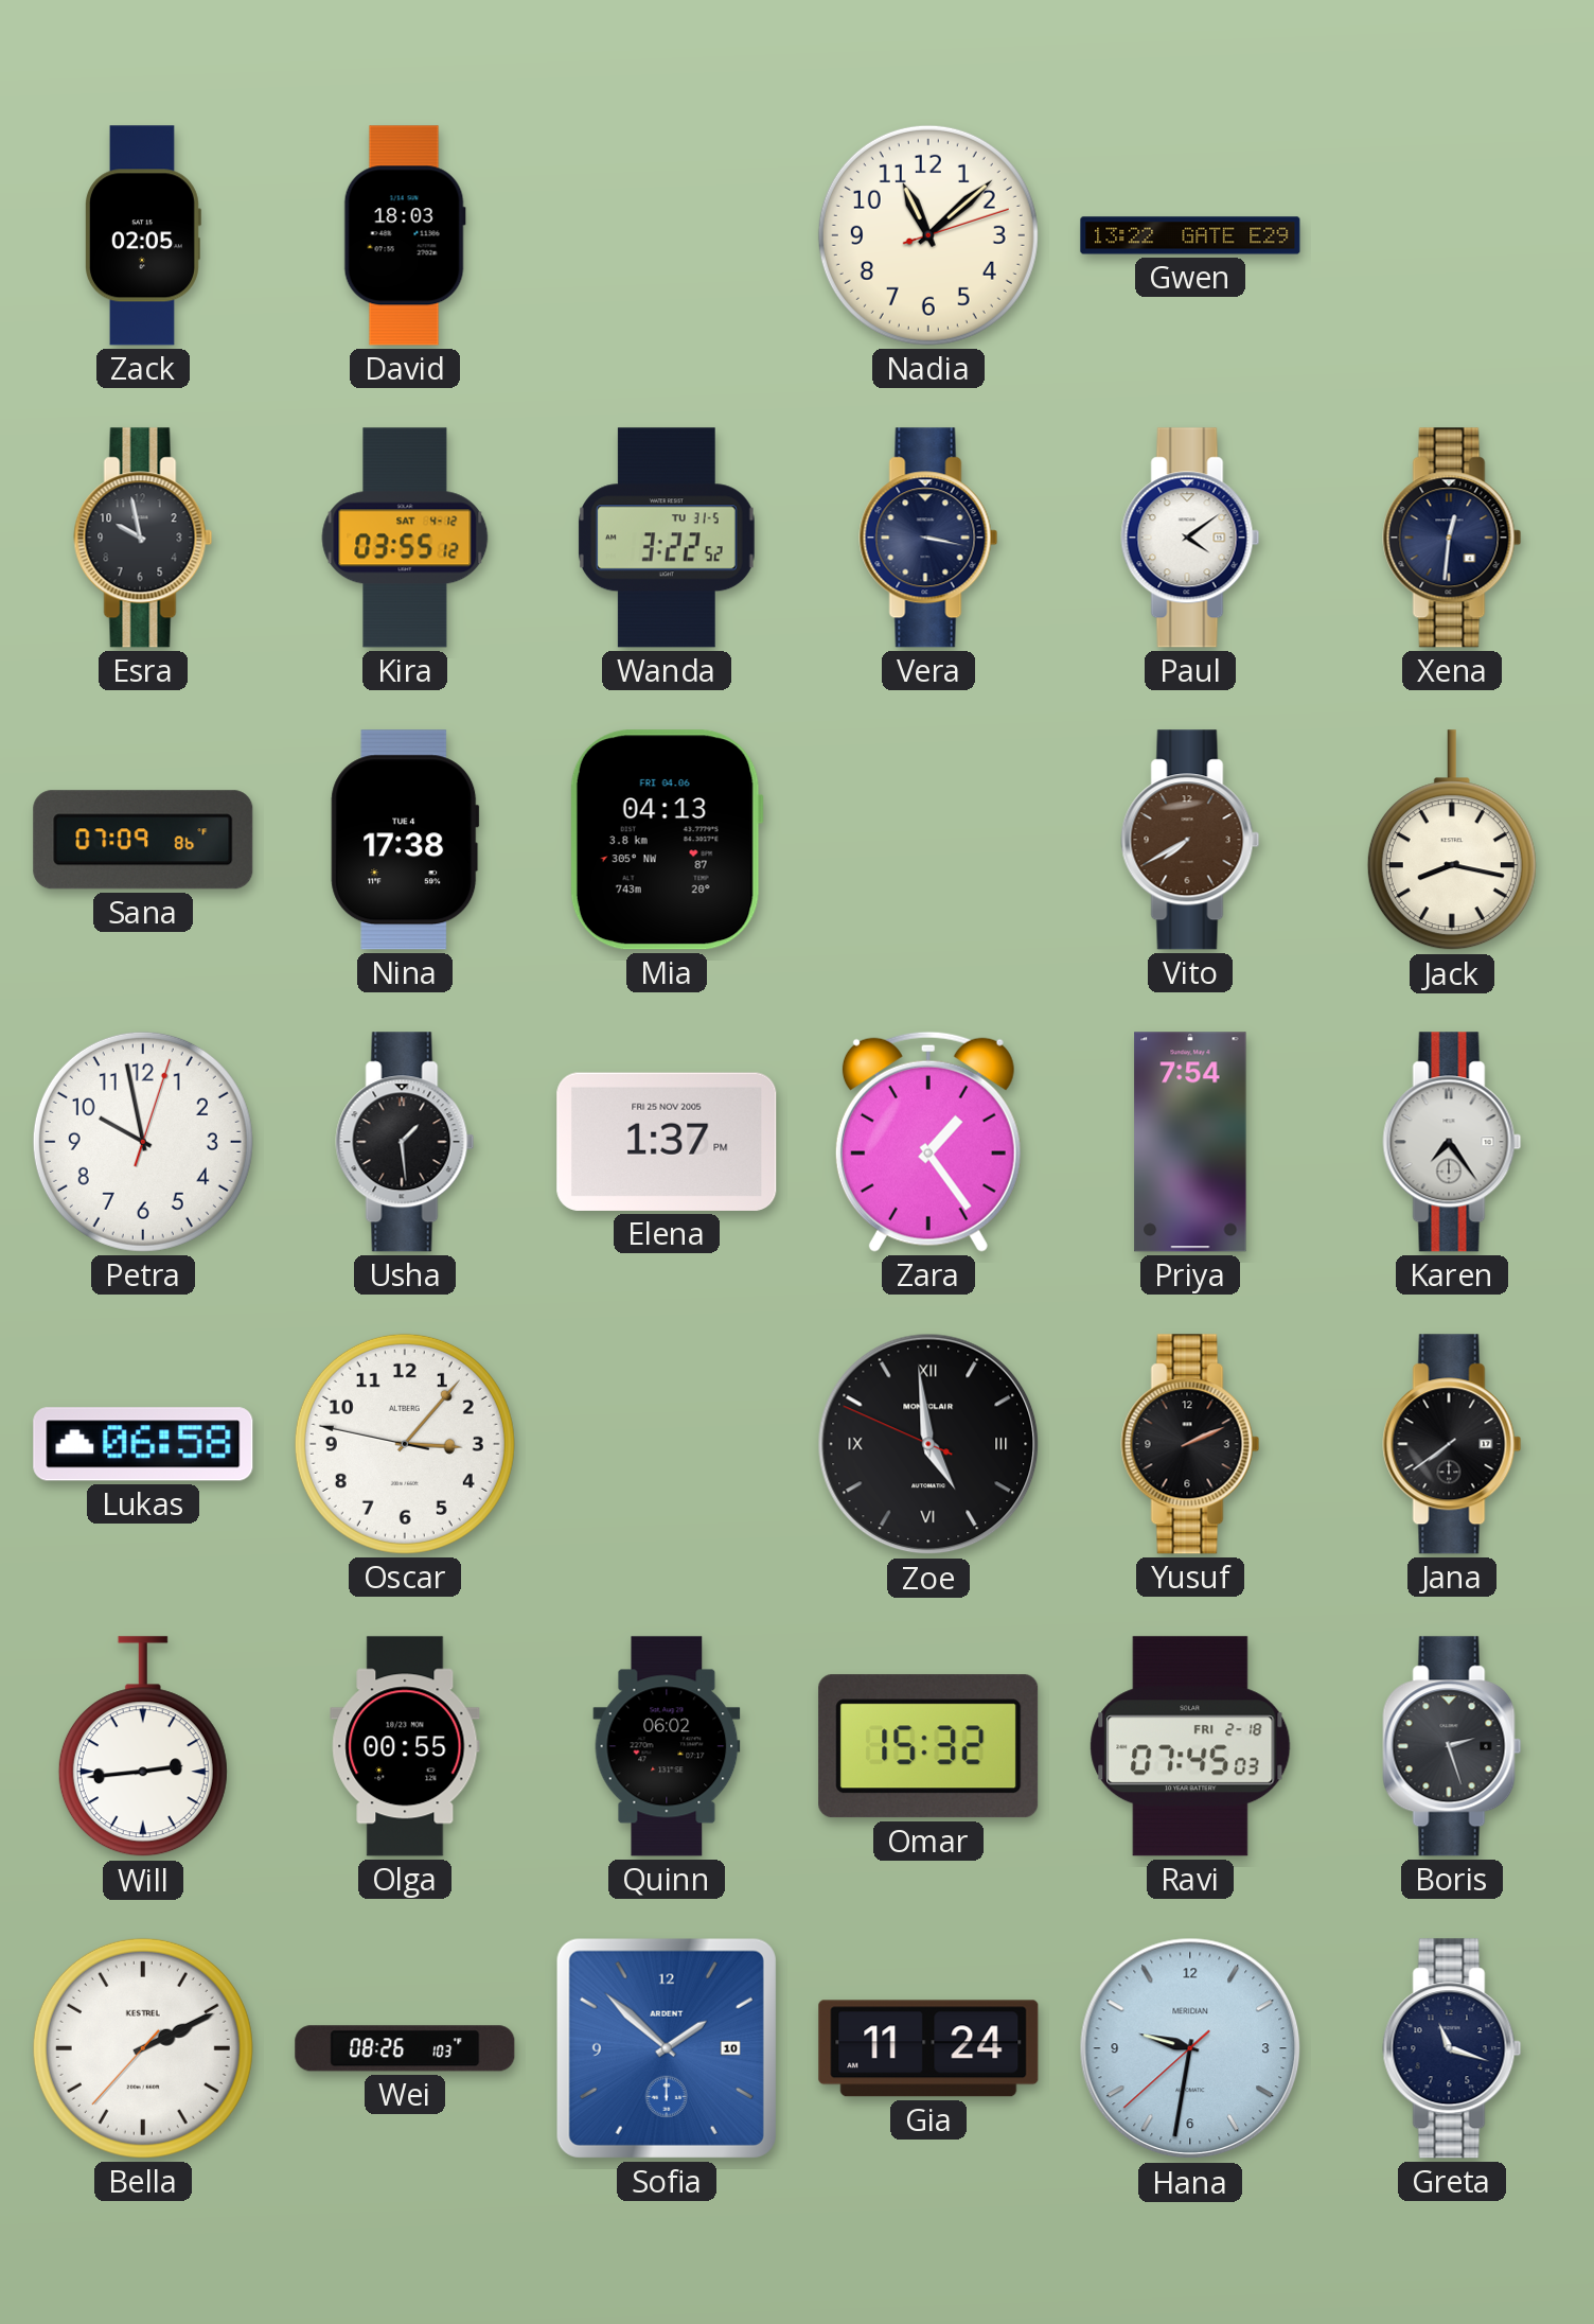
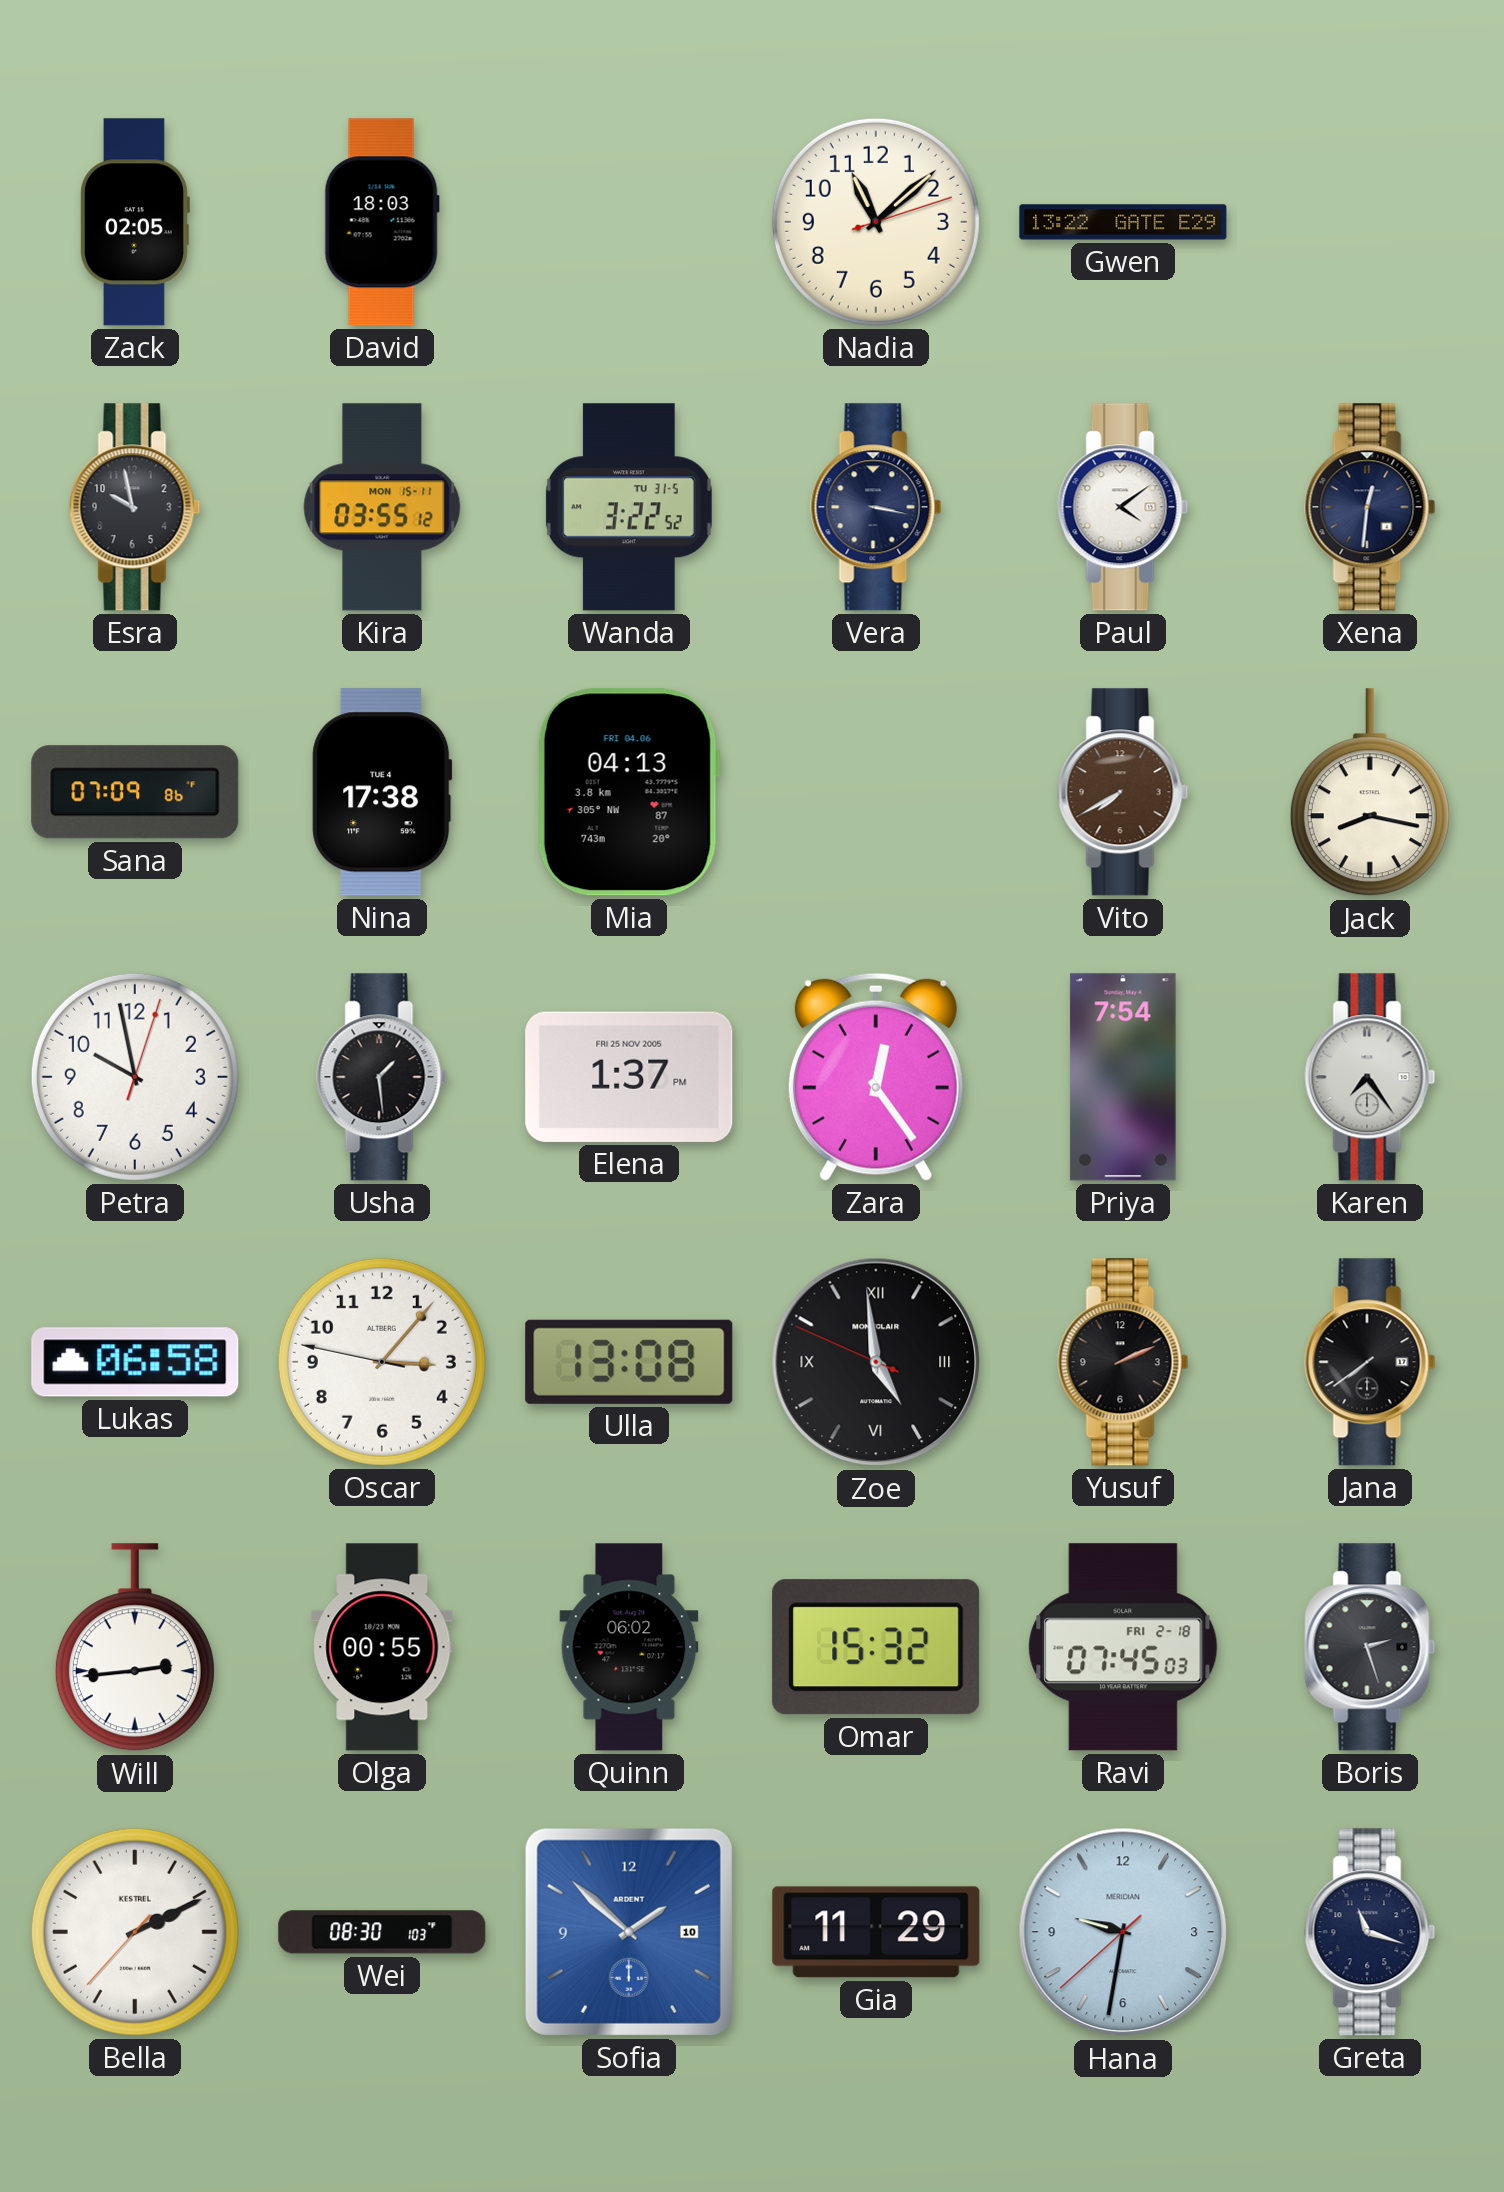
Kira date: SAT 4-12 -> MON 15-11
Zara: 1:24 -> 12:24
Ulla: none -> 13:08
Wei: 08:26 -> 08:30
Gia: 11:24 -> 11:29
